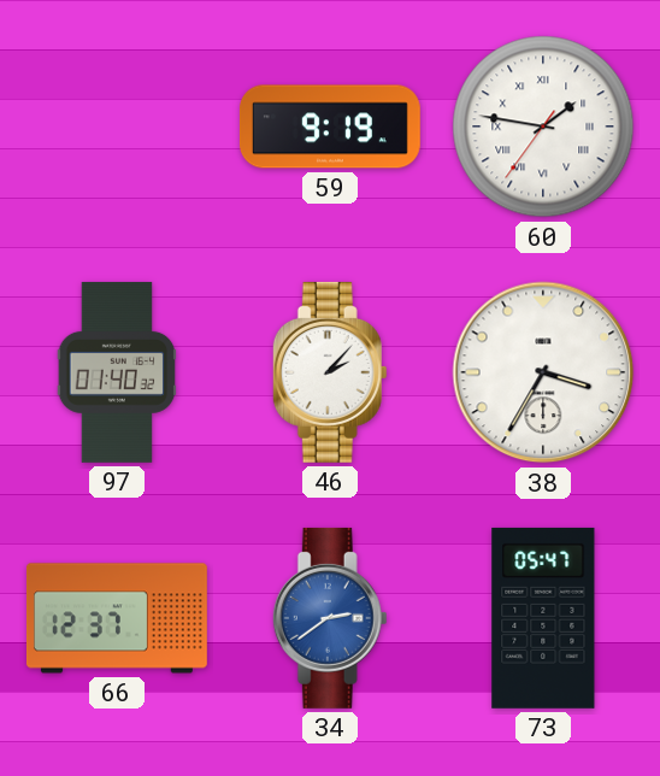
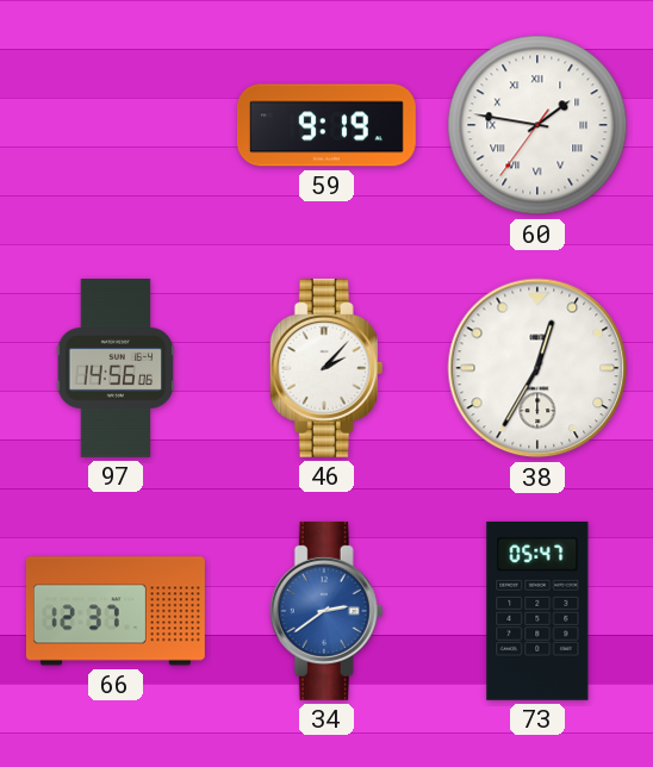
97: 01:40 -> 14:56
38: 3:35 -> 12:35
